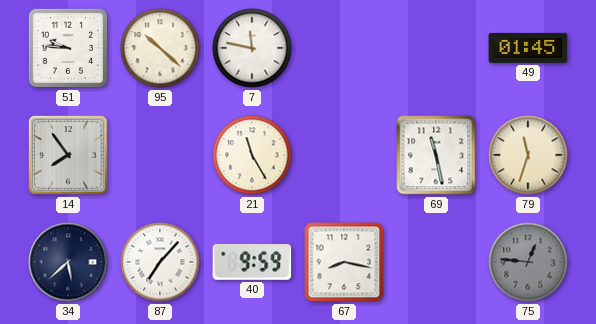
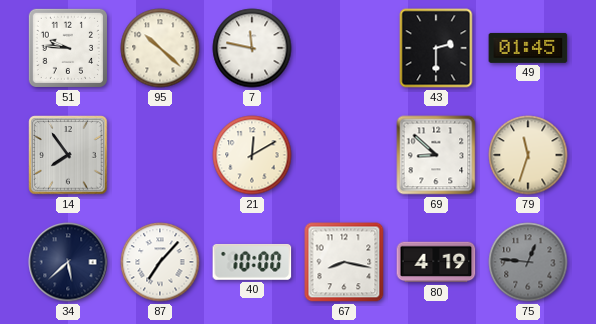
43: none -> 2:30
21: 11:25 -> 12:10
69: 11:28 -> 8:52
40: 9:59 -> 10:00
80: none -> 4:19
